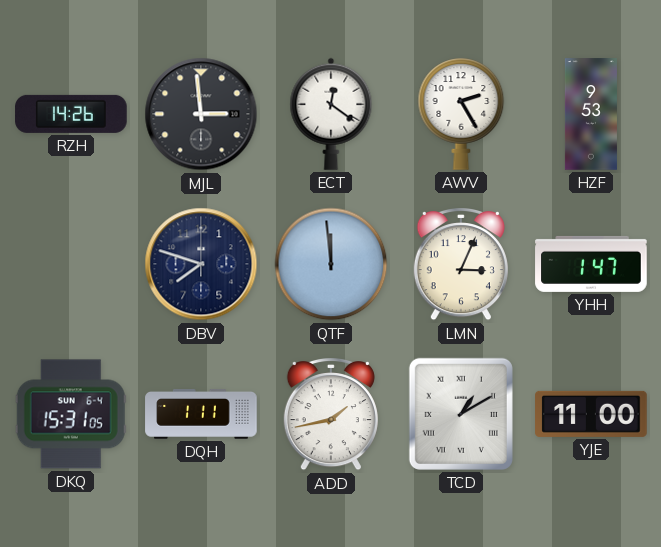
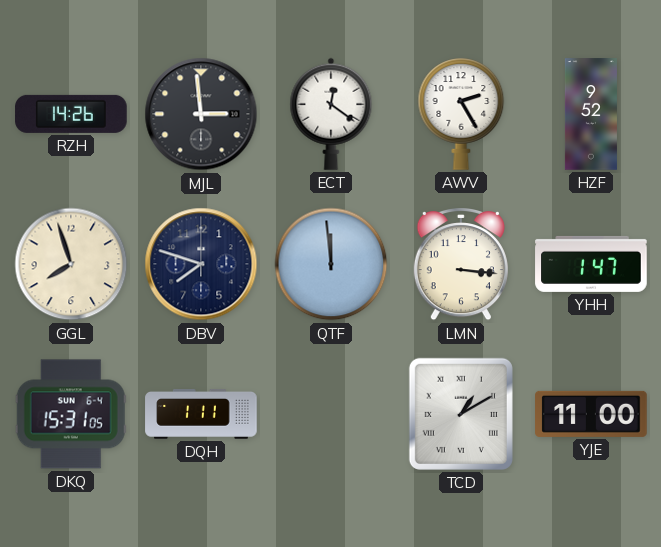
HZF: 9:53 -> 9:52
GGL: none -> 7:57
LMN: 3:04 -> 3:16
ADD: 1:43 -> none
